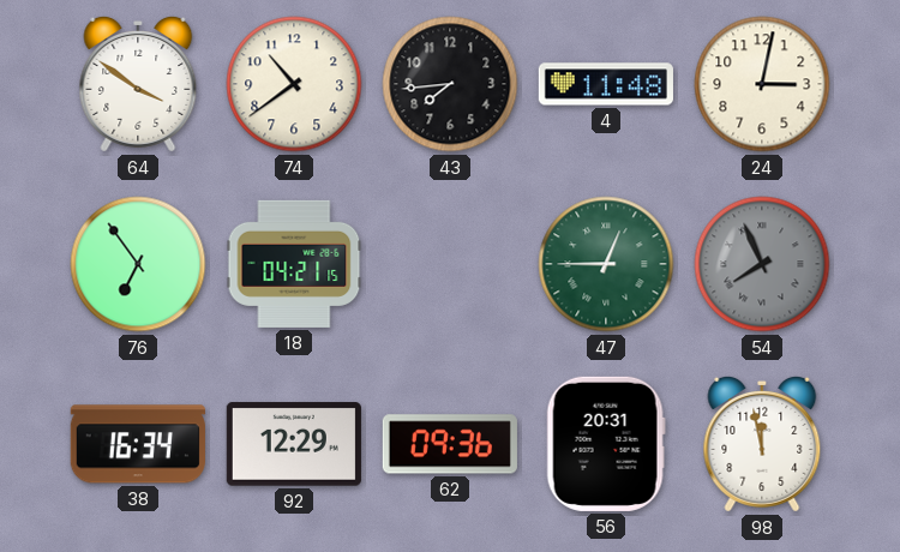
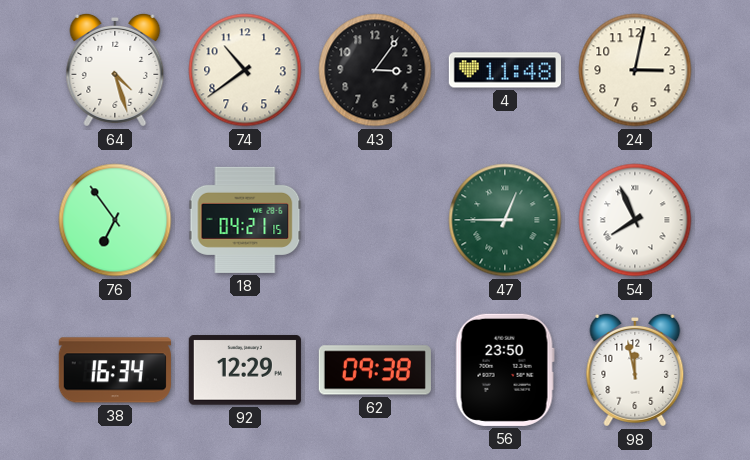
64: 3:51 -> 4:27
43: 7:44 -> 3:06
54 dial: grey -> white
62: 09:36 -> 09:38
56: 20:31 -> 23:50
